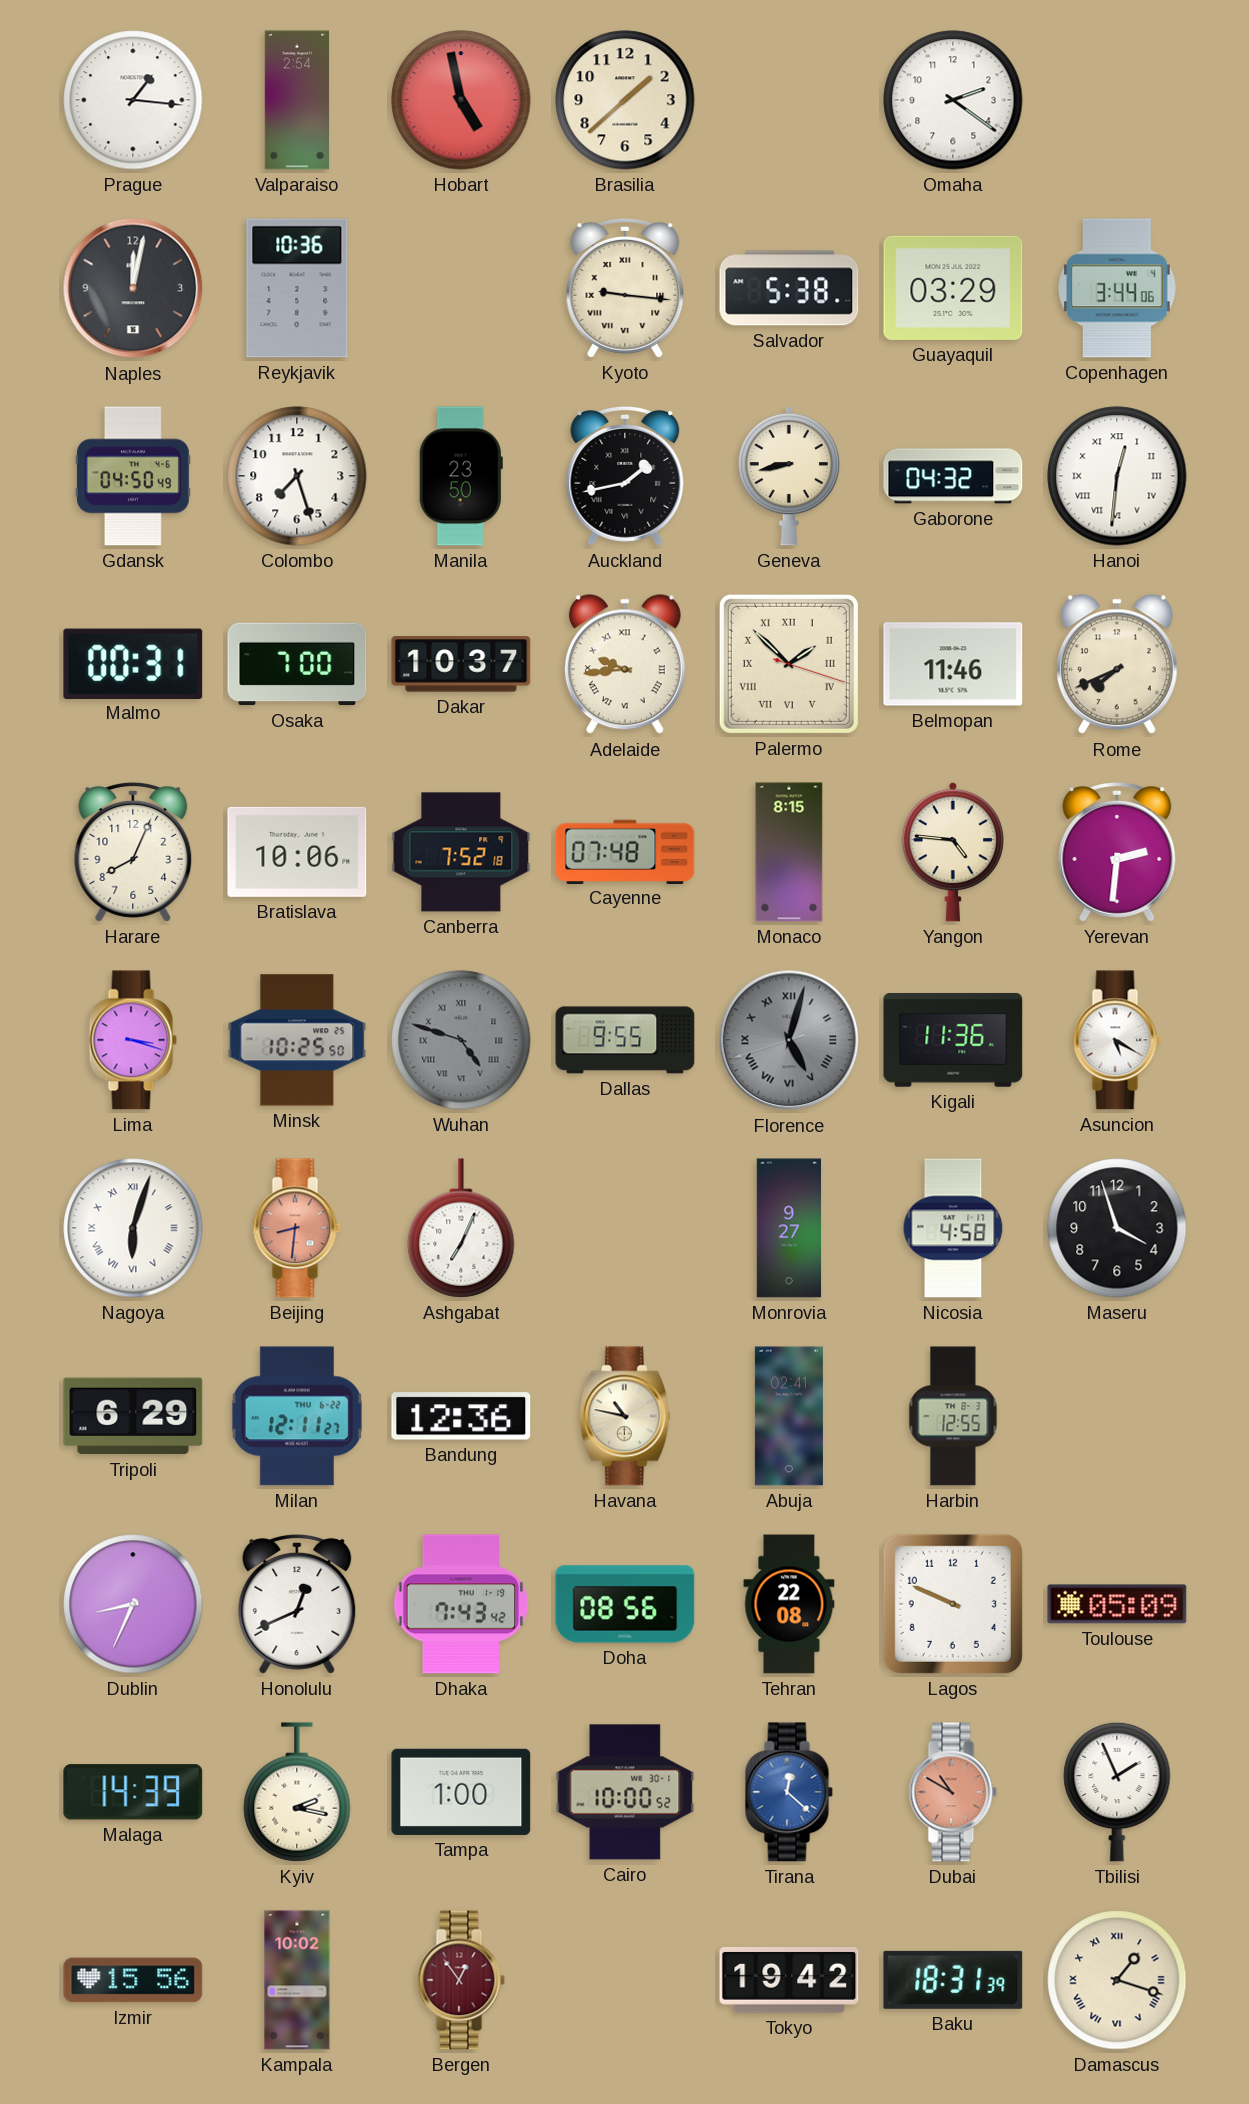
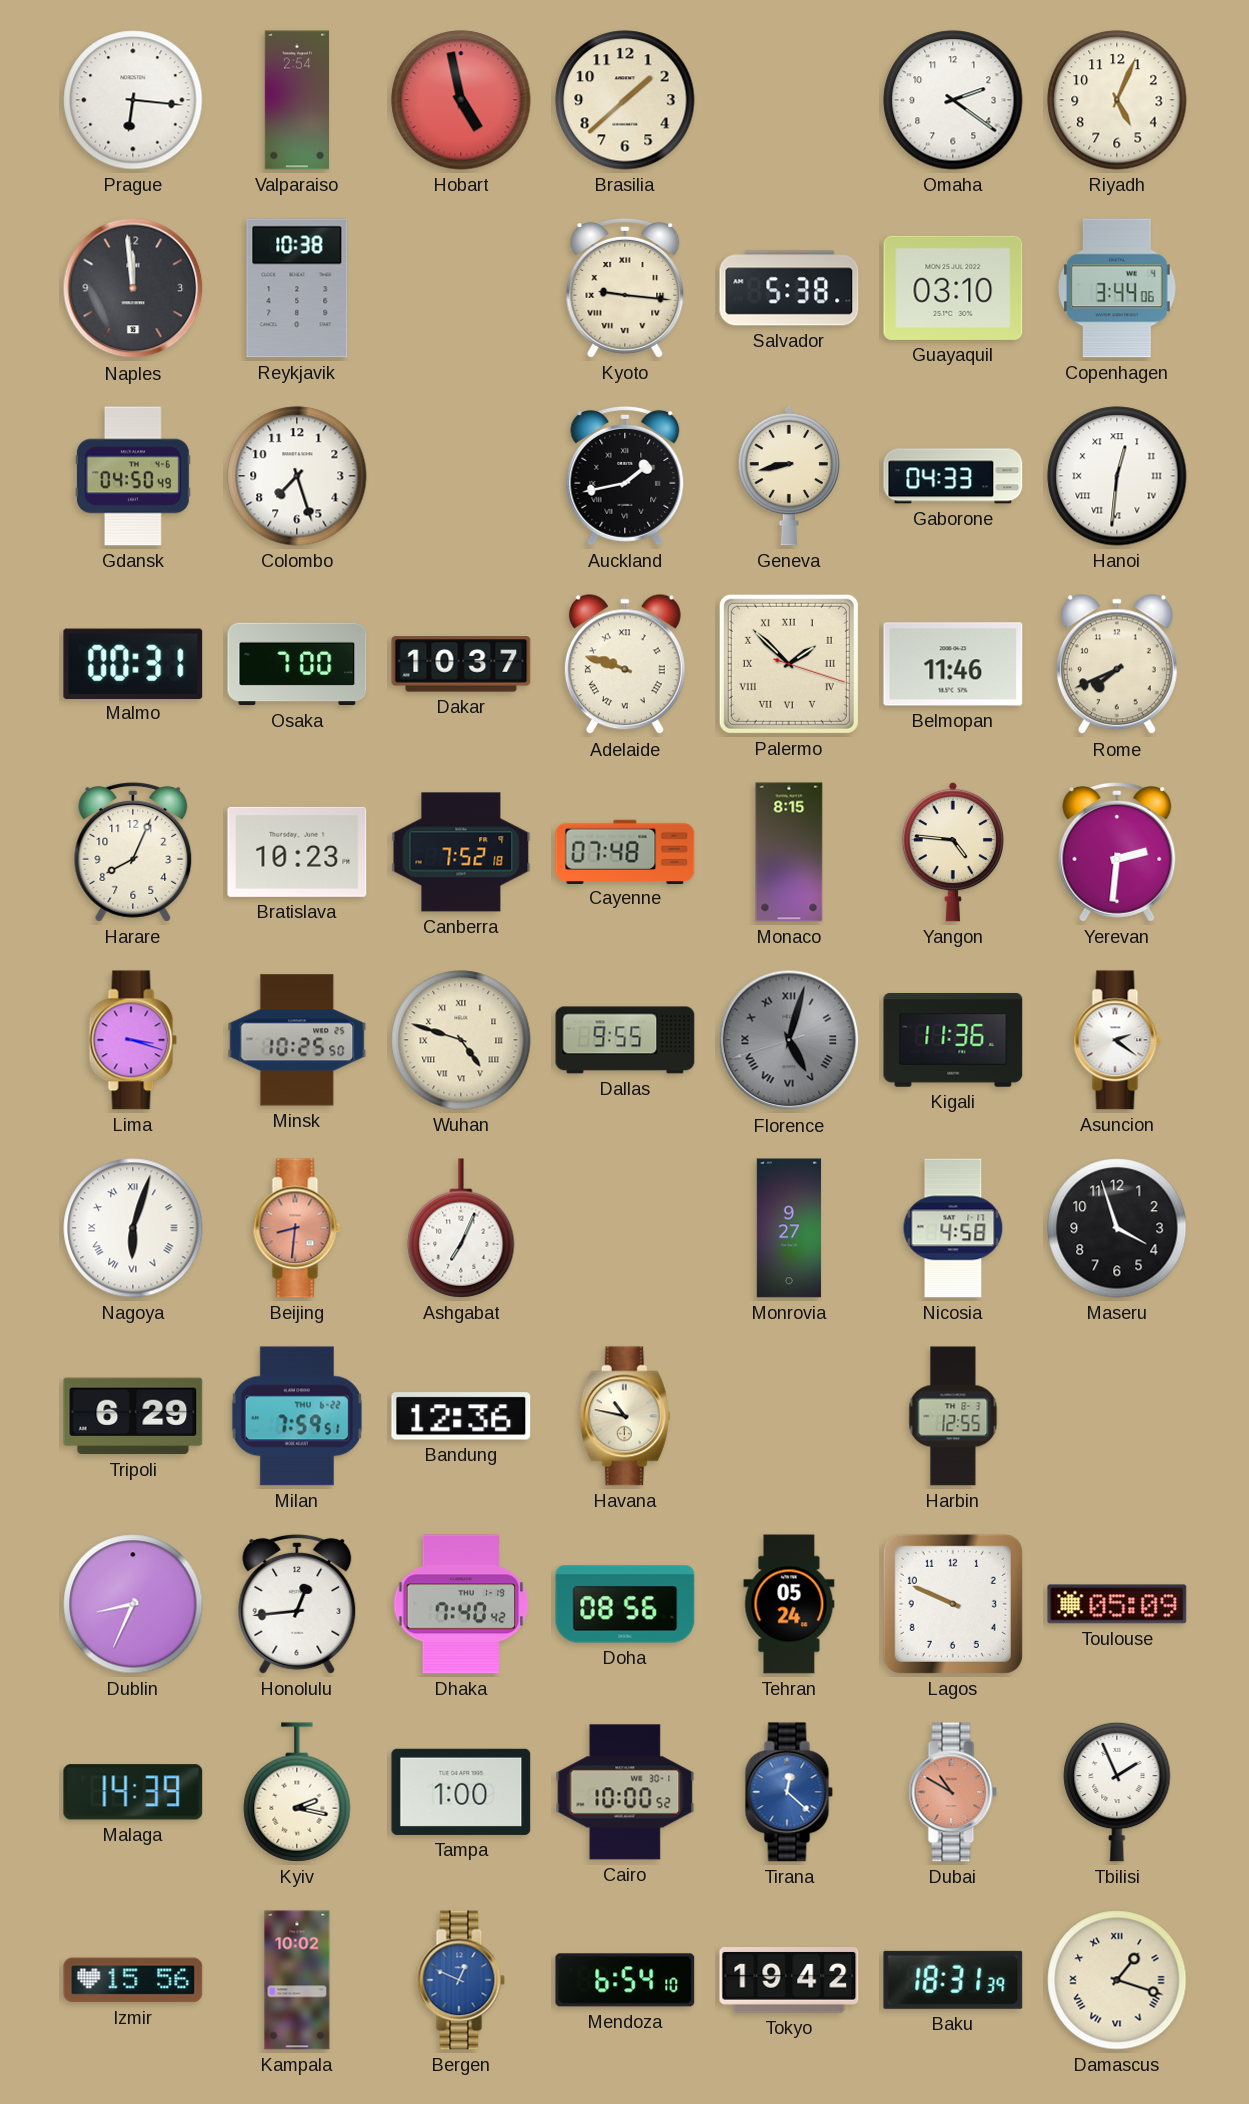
Prague: 1:16 -> 6:16
Riyadh: none -> 5:04
Naples: 12:02 -> 11:59
Reykjavik: 10:36 -> 10:38
Guayaquil: 03:29 -> 03:10
Manila: 23:50 -> none
Gaborone: 04:32 -> 04:33
Adelaide: 9:44 -> 9:48
Bratislava: 10:06 -> 10:23
Wuhan dial: grey -> cream
Asuncion: 5:20 -> 2:21
Milan: 12:11 -> 7:59
Abuja: 02:41 -> none
Honolulu: 12:41 -> 12:44
Dhaka: 7:43 -> 7:40
Tehran: 22:08 -> 05:24
Bergen: 12:54 -> 12:49
Bergen dial: burgundy -> blue
Mendoza: none -> 6:54
